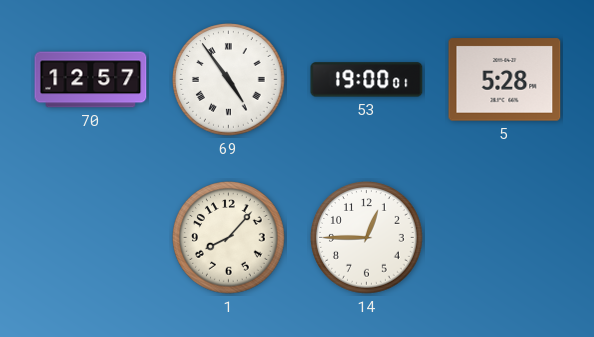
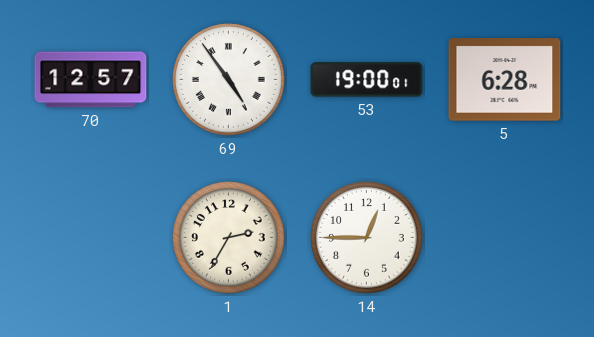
5: 5:28 -> 6:28
1: 8:07 -> 2:35
